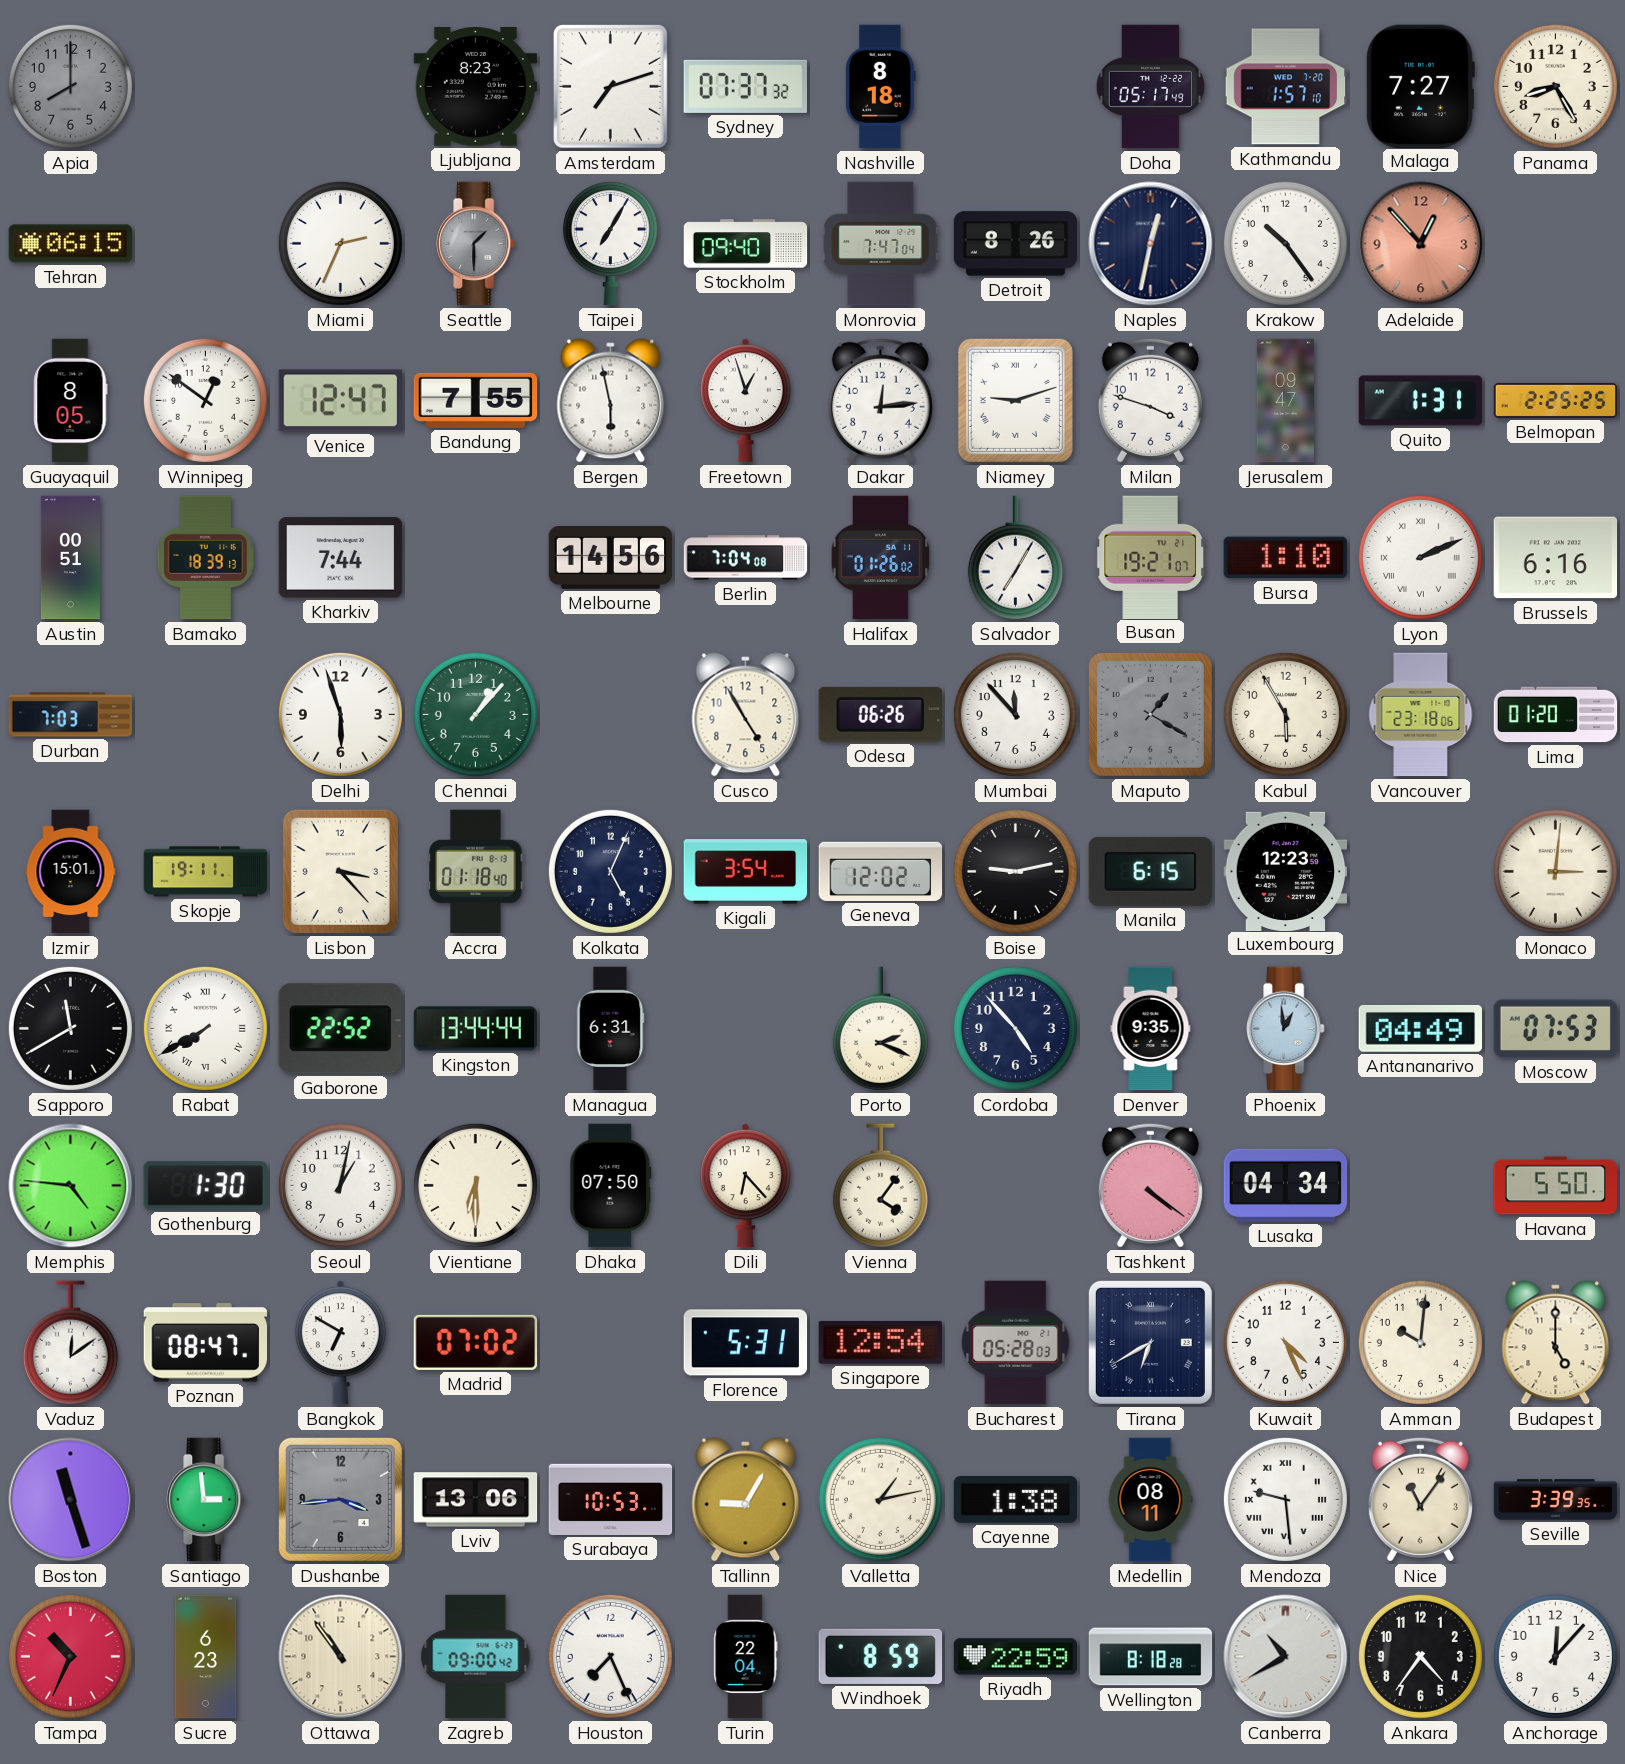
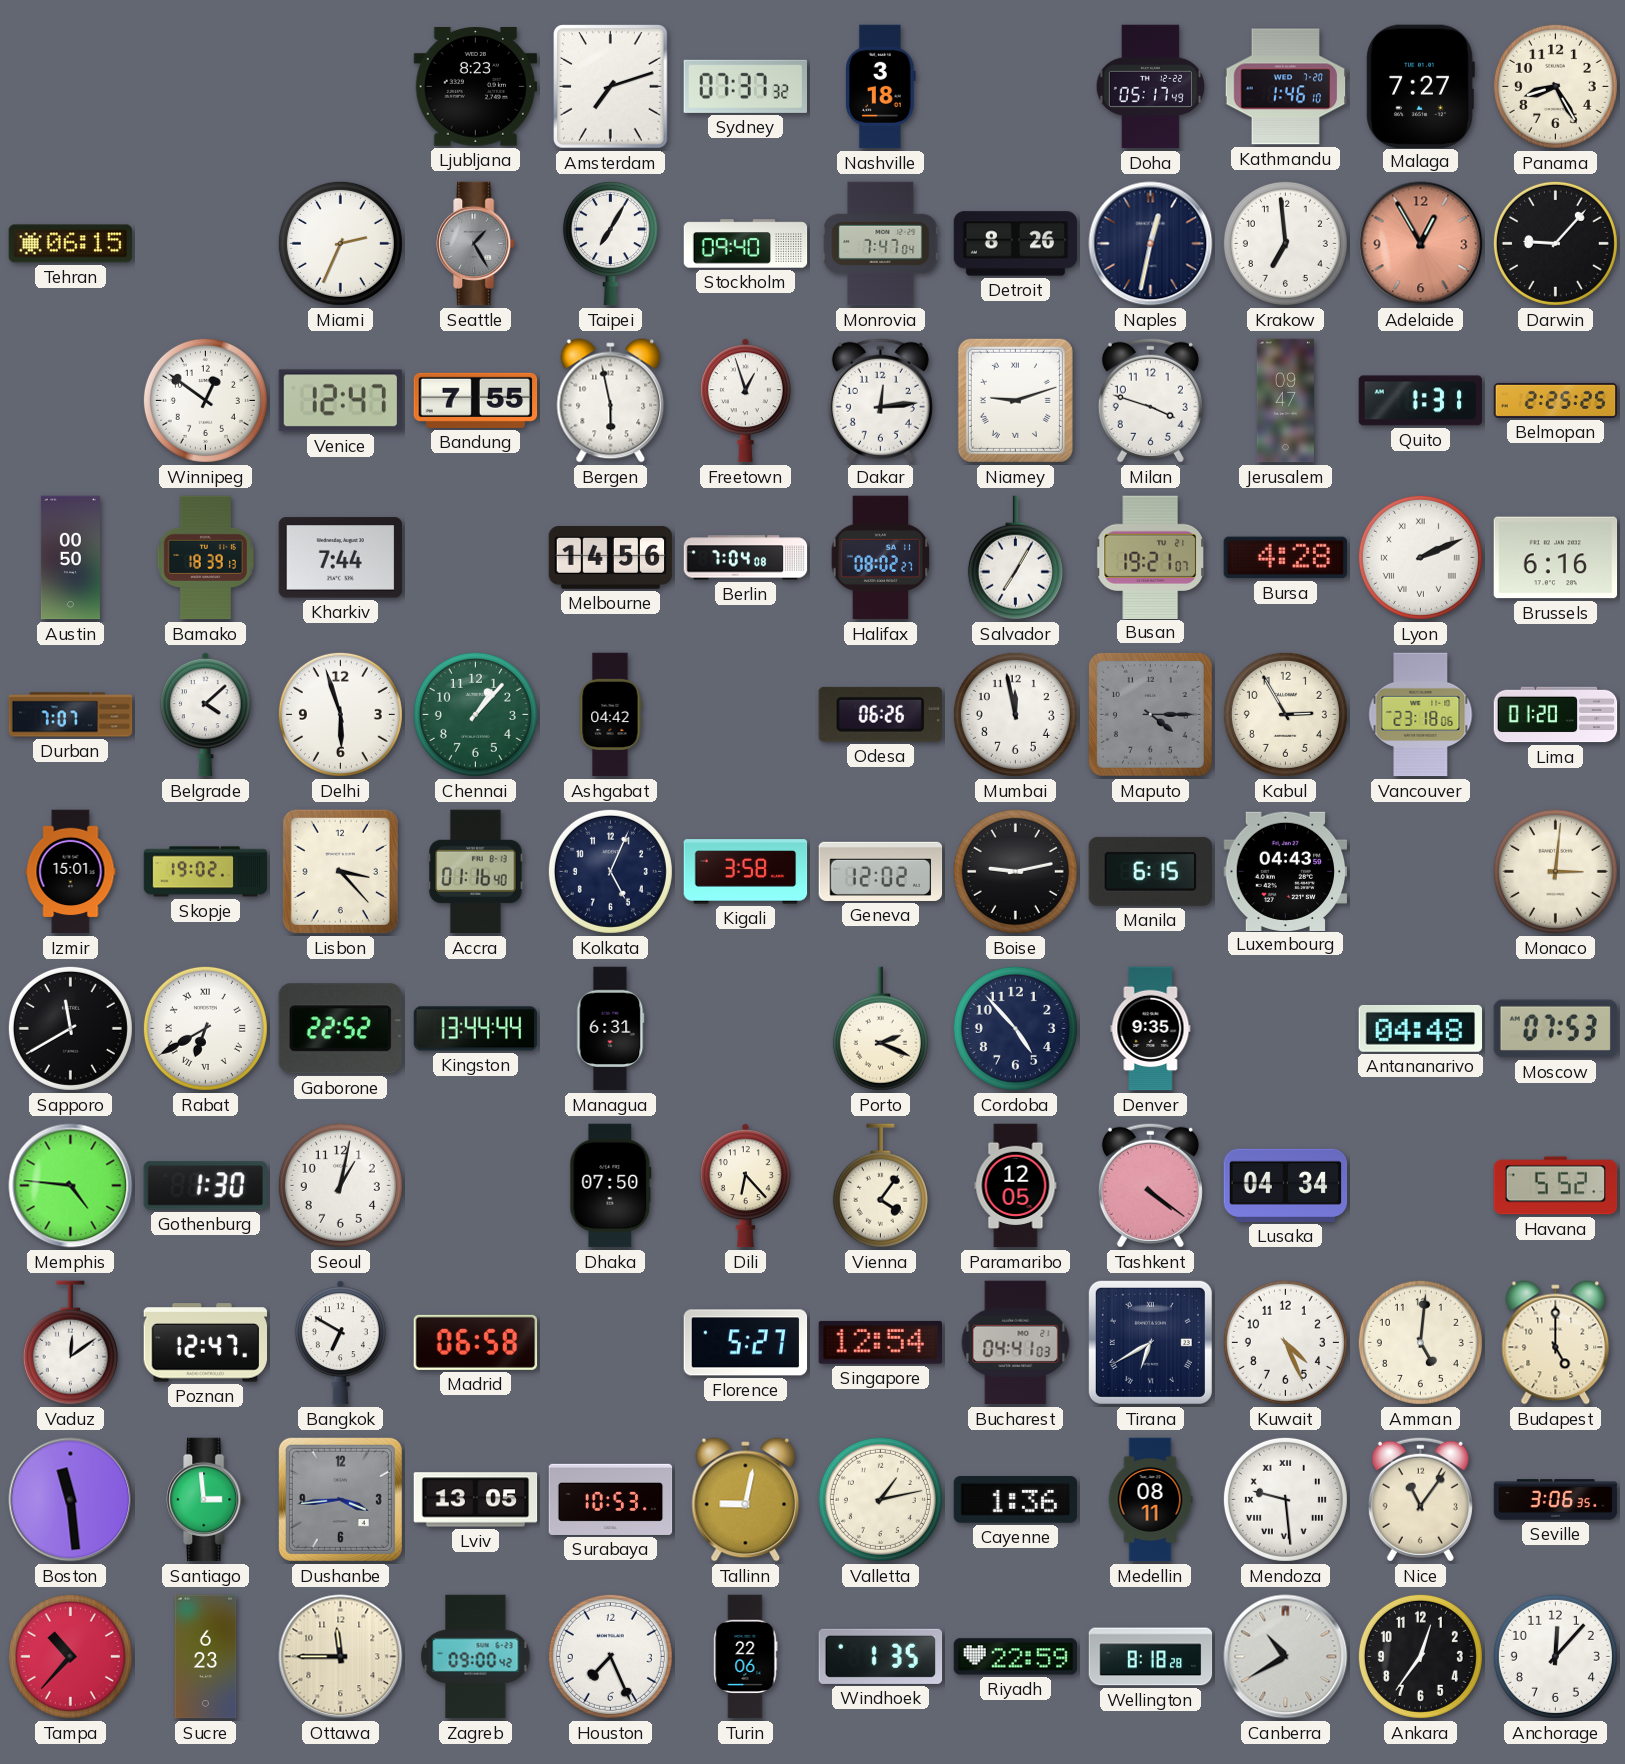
Apia: 8:00 -> none
Nashville: 8:18 -> 3:18
Kathmandu: 1:57 -> 1:46
Seattle: 1:30 -> 1:25
Krakow: 10:24 -> 6:59
Adelaide: 12:53 -> 12:55
Darwin: none -> 9:07
Guayaquil: 8:05 -> none
Austin: 00:51 -> 00:50
Halifax: 01:26 -> 08:02
Bursa: 1:10 -> 4:28
Durban: 7:03 -> 7:07
Belgrade: none -> 4:08
Ashgabat: none -> 04:42
Cusco: 4:55 -> none
Mumbai: 11:53 -> 11:58
Maputo: 1:20 -> 4:15
Kabul: 5:55 -> 2:55
Skopje: 19:11 -> 19:02
Accra: 01:18 -> 01:16
Kigali: 3:54 -> 3:58
Luxembourg: 12:23 -> 04:43
Rabat: 7:40 -> 6:40
Phoenix: 12:59 -> none
Antananarivo: 04:49 -> 04:48
Vientiane: 6:30 -> none
Paramaribo: none -> 12:05
Havana: 5:50 -> 5:52
Poznan: 08:47 -> 12:47
Madrid: 07:02 -> 06:58
Florence: 5:31 -> 5:27
Bucharest: 05:28 -> 04:41
Amman: 10:01 -> 5:01
Boston: 11:27 -> 11:29
Lviv: 13:06 -> 13:05
Tallinn: 9:05 -> 9:02
Cayenne: 1:38 -> 1:36
Seville: 3:39 -> 3:06
Tampa: 10:34 -> 10:37
Ottawa: 10:54 -> 11:45
Turin: 22:04 -> 22:06
Windhoek: 8:59 -> 1:35
Ankara: 4:36 -> 12:36
